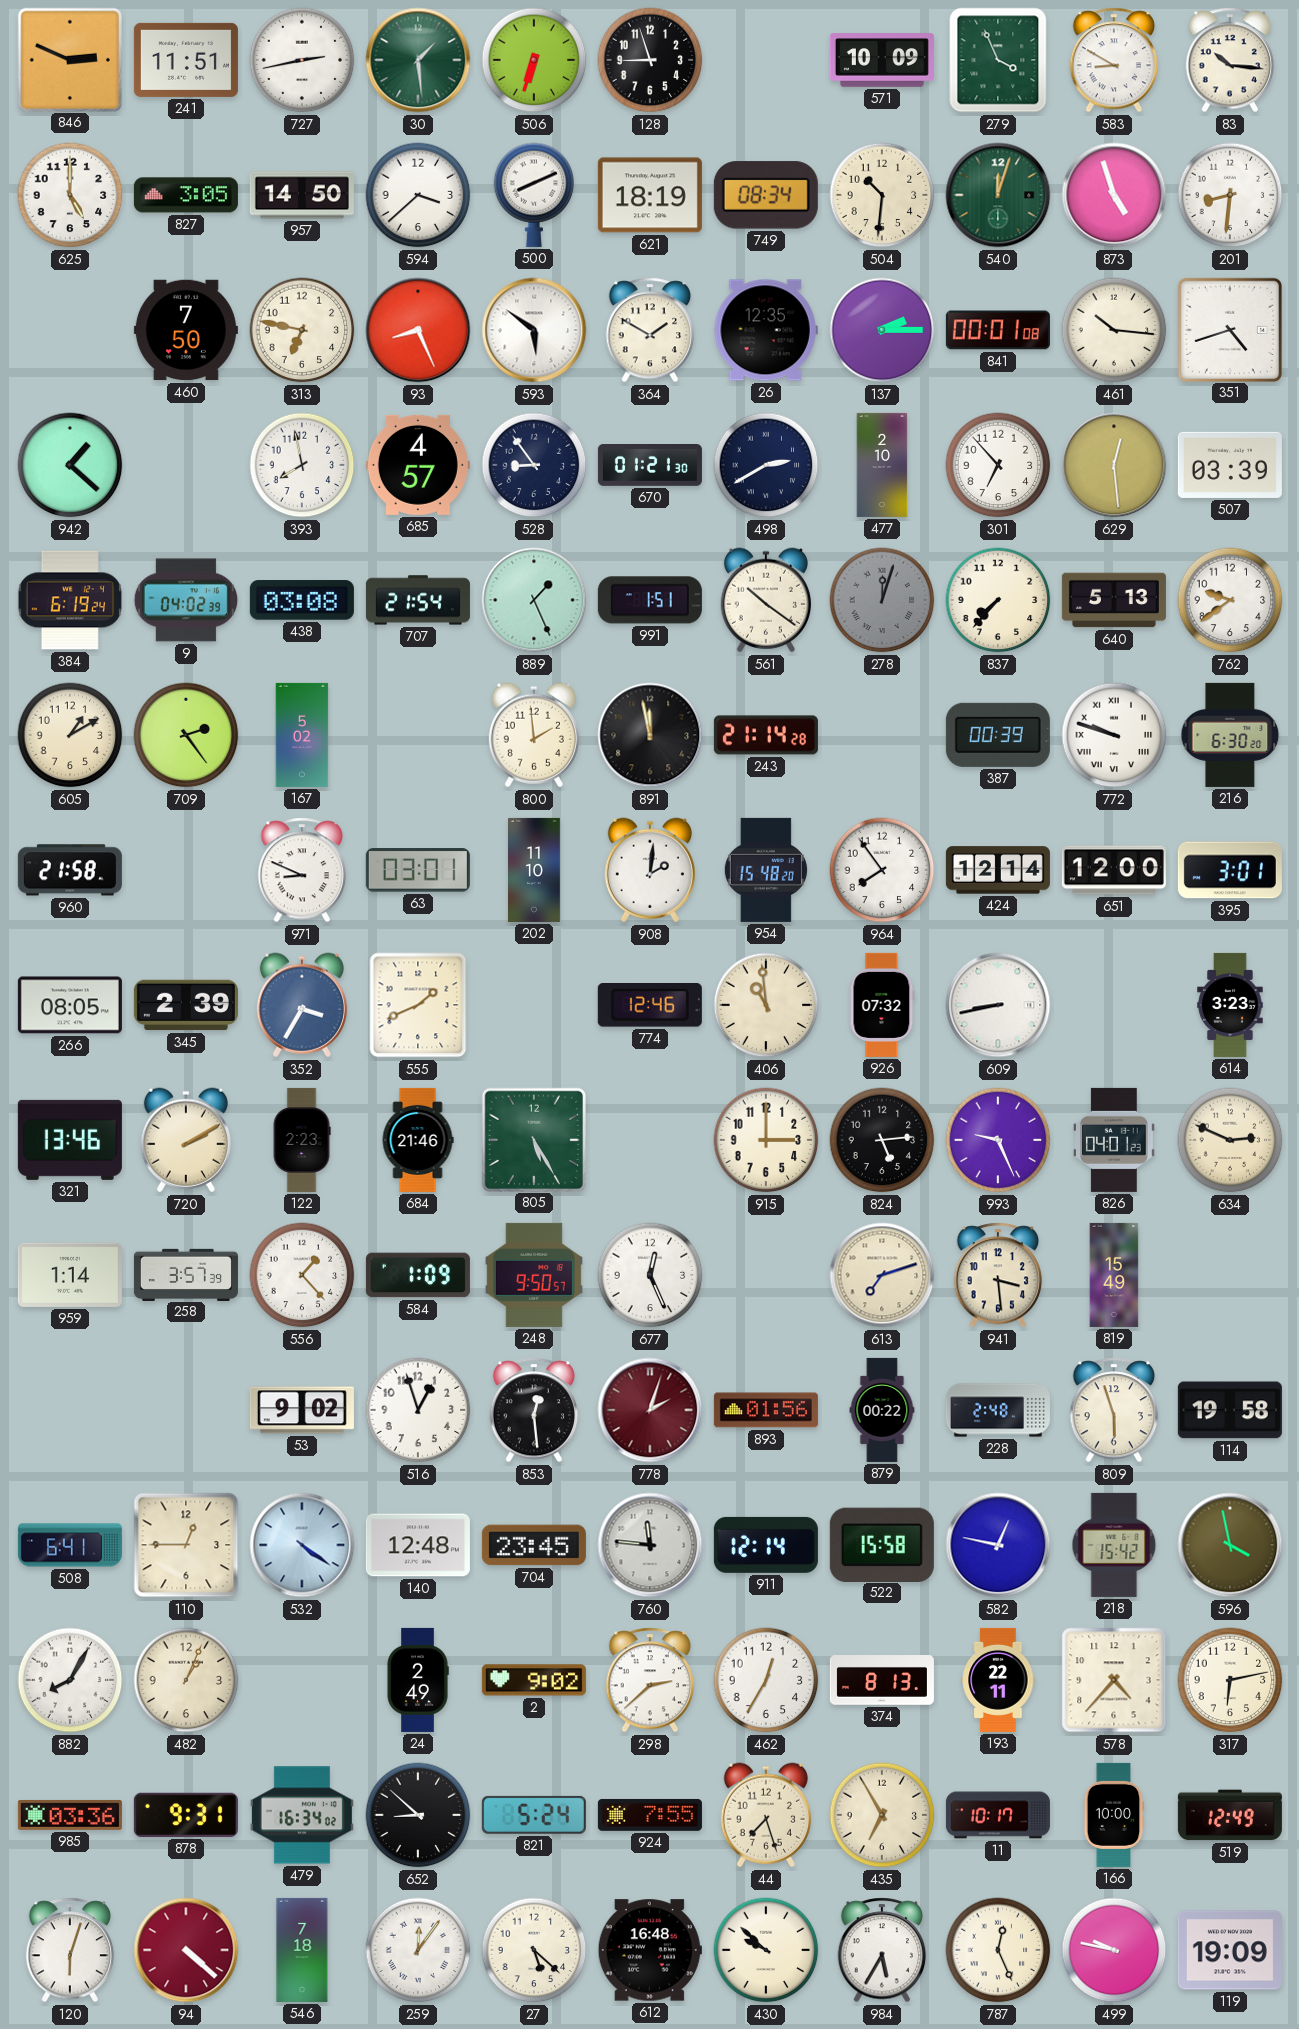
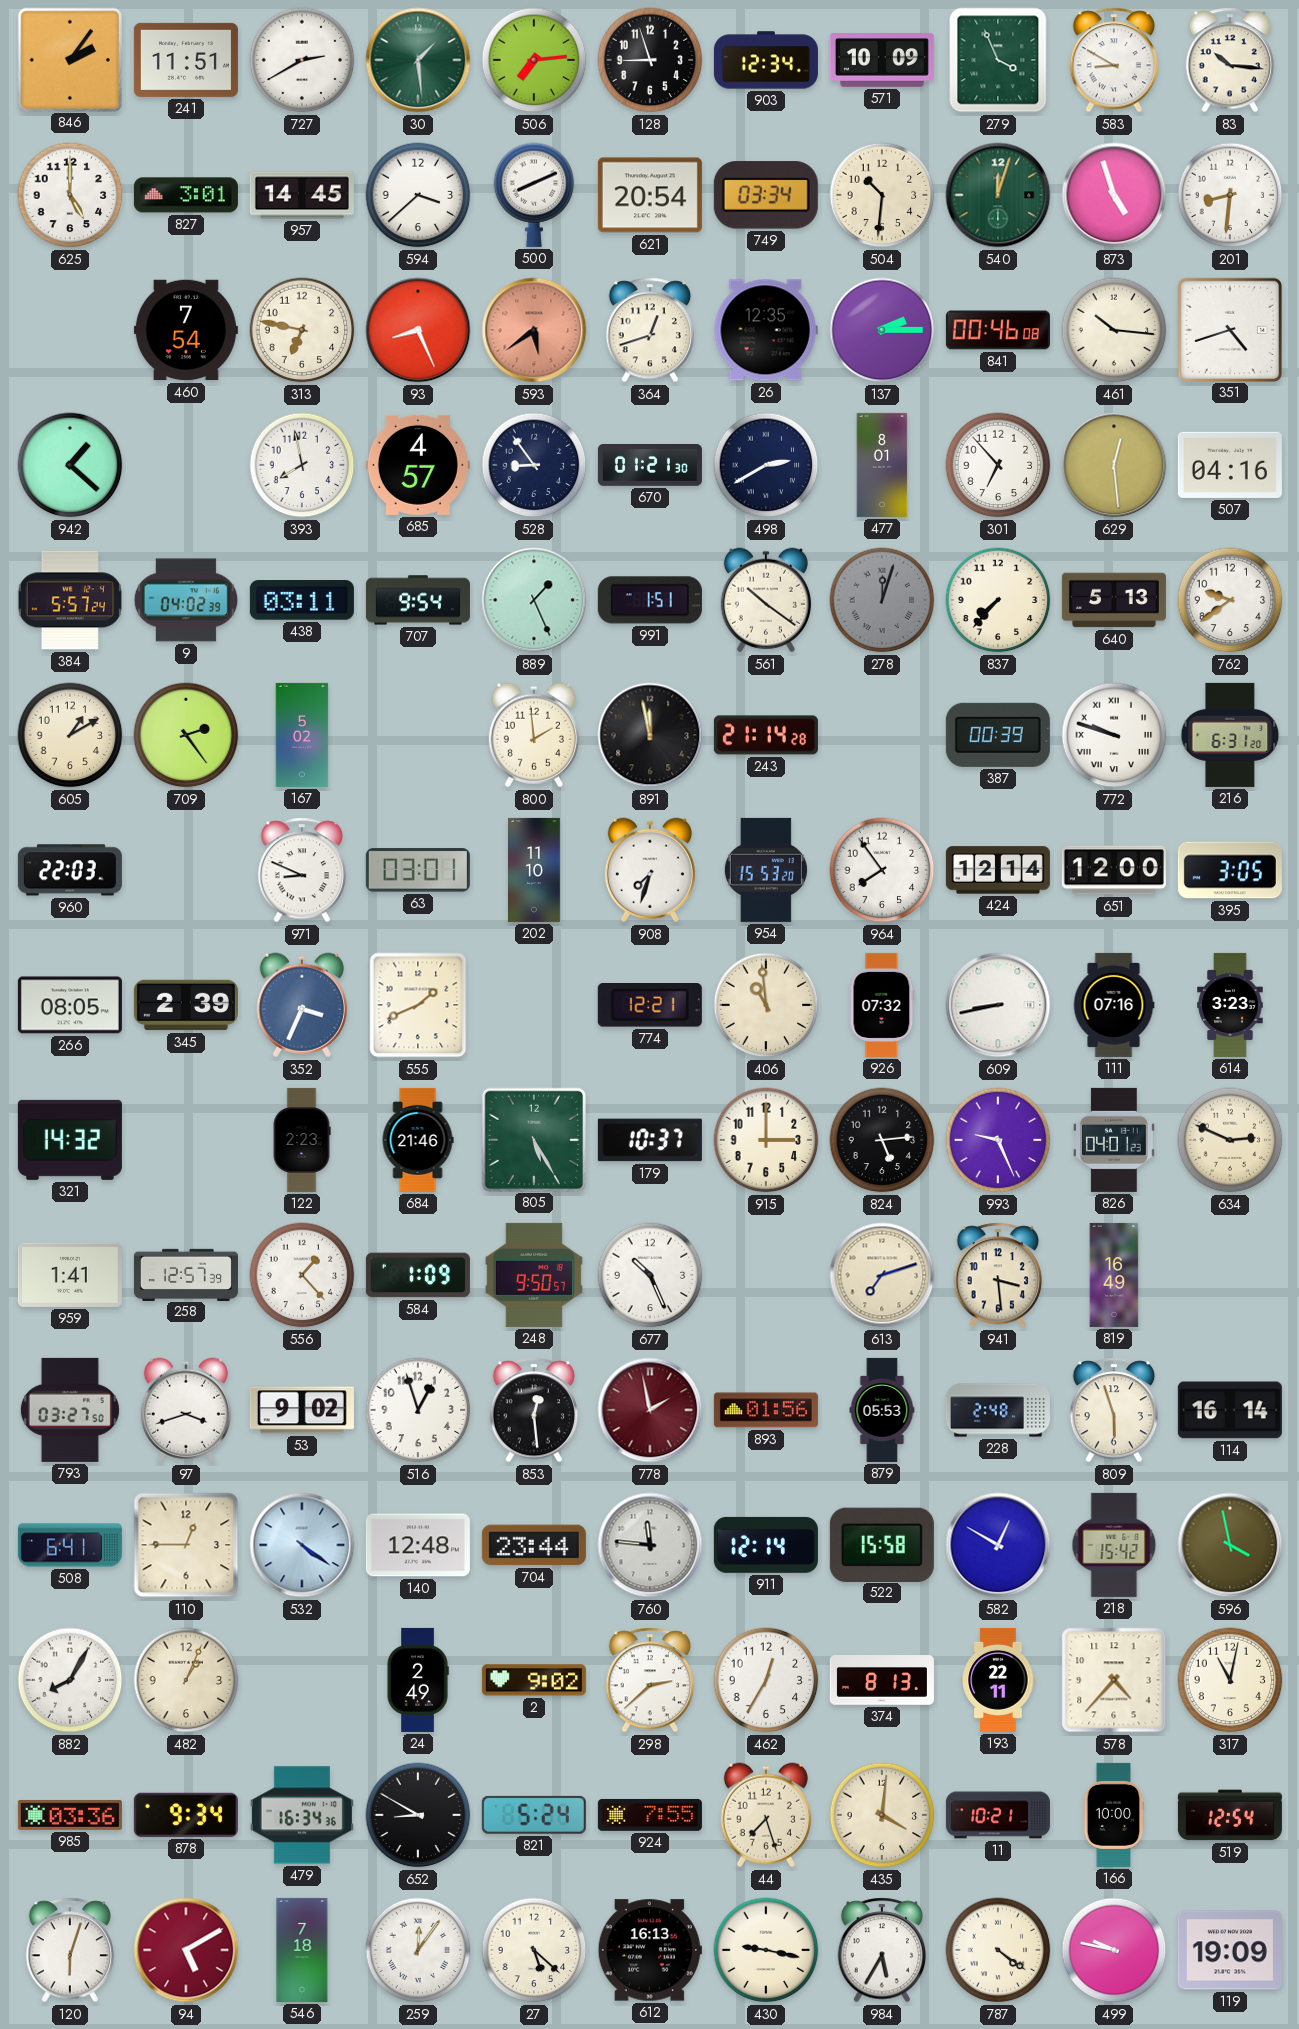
846: 2:49 -> 2:06
727: 2:43 -> 2:40
506: 6:33 -> 7:14
903: none -> 12:34
827: 3:05 -> 3:01
957: 14:50 -> 14:45
621: 18:19 -> 20:54
749: 08:34 -> 03:34
460: 7:50 -> 7:54
593: 5:51 -> 5:39
593 dial: white -> salmon
364: 1:50 -> 12:42
841: 00:01 -> 00:46
477: 2:10 -> 8:01
507: 03:39 -> 04:16
384: 6:19 -> 5:57
438: 03:08 -> 03:11
707: 21:54 -> 9:54
216: 6:30 -> 6:31
960: 21:58 -> 22:03
908: 2:01 -> 7:33
954: 15:48 -> 15:53
395: 3:01 -> 3:05
352: 3:35 -> 3:34
774: 12:46 -> 12:21
111: none -> 07:16
321: 13:46 -> 14:32
720: 2:10 -> none
179: none -> 10:37
959: 1:14 -> 1:41
258: 3:57 -> 12:57
677: 12:26 -> 10:26
819: 15:49 -> 16:49
793: none -> 03:27
97: none -> 3:42
778: 2:03 -> 1:58
879: 00:22 -> 05:53
114: 19:58 -> 16:14
704: 23:45 -> 23:44
582: 12:47 -> 12:50
317: 6:13 -> 11:02
878: 9:31 -> 9:34
479: 16:34:02 -> 16:34:36
652: 8:52 -> 8:50
435: 6:55 -> 4:01
11: 10:17 -> 10:21
519: 12:49 -> 12:54
94: 4:22 -> 5:10
612: 16:48 -> 16:13
430: 9:52 -> 9:17
787: 12:26 -> 4:21
